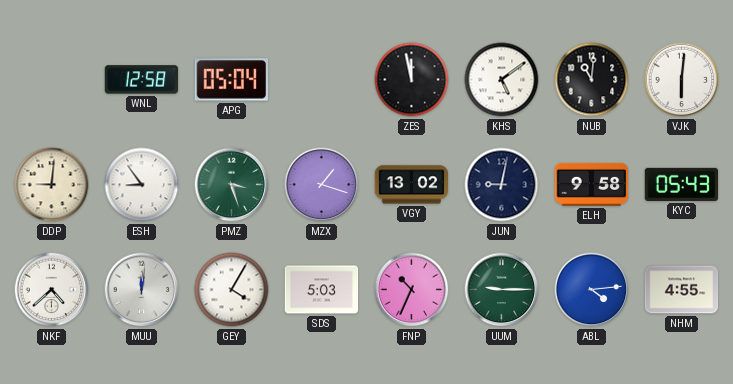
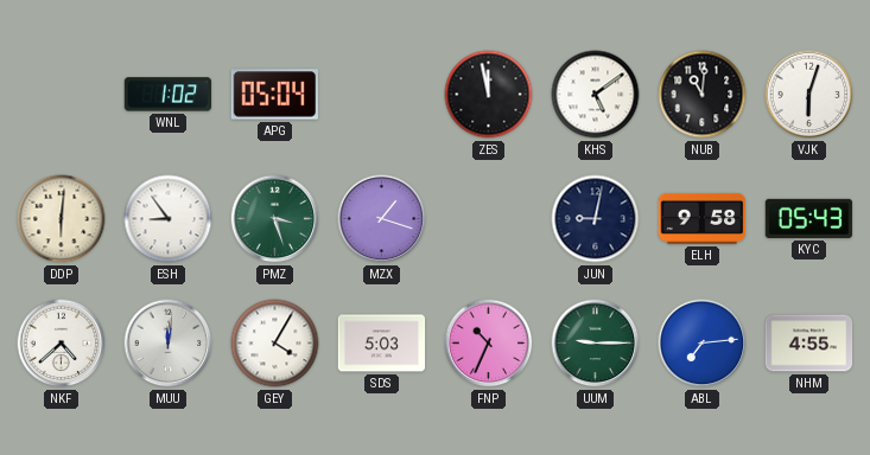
WNL: 12:58 -> 1:02
VJK: 6:01 -> 6:03
DDP: 9:01 -> 6:01
VGY: 13:02 -> none
ABL: 4:14 -> 7:14
